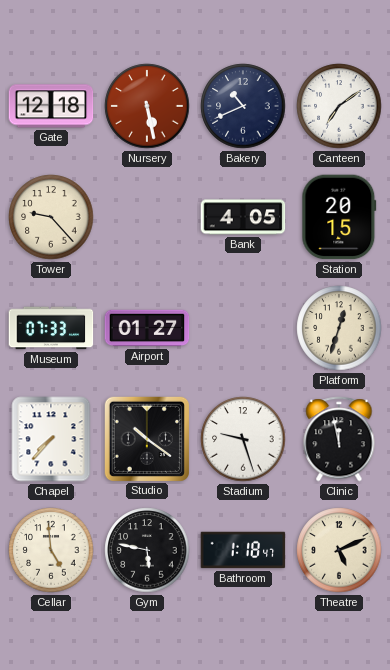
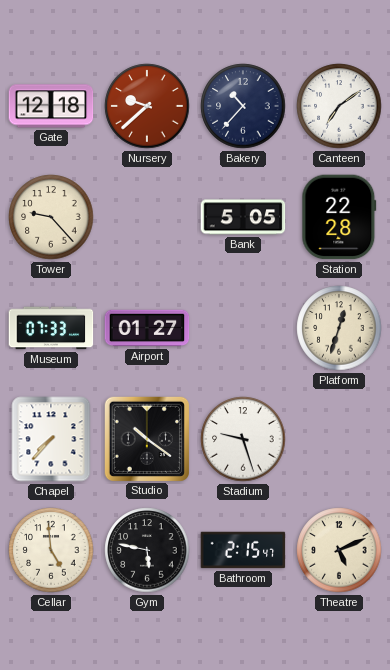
Nursery: 5:28 -> 9:38
Bakery: 10:41 -> 10:37
Bank: 4:05 -> 5:05
Station: 20:15 -> 22:28
Clinic: 11:58 -> none
Bathroom: 1:18 -> 2:15
